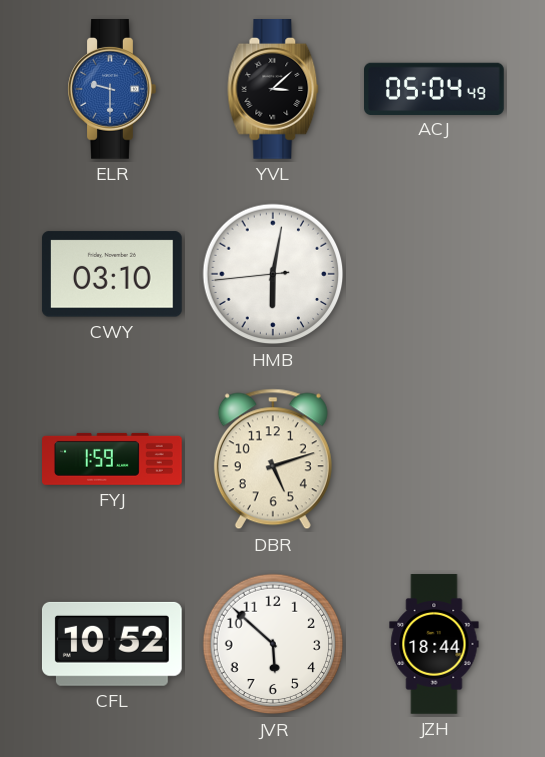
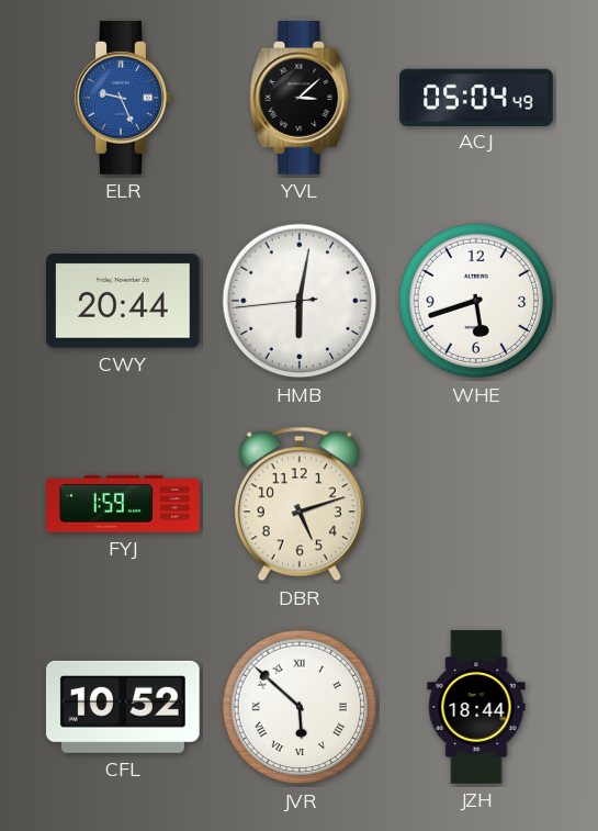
ELR: 9:30 -> 9:26
CWY: 03:10 -> 20:44
WHE: none -> 5:42
JVR numerals: Arabic -> Roman
